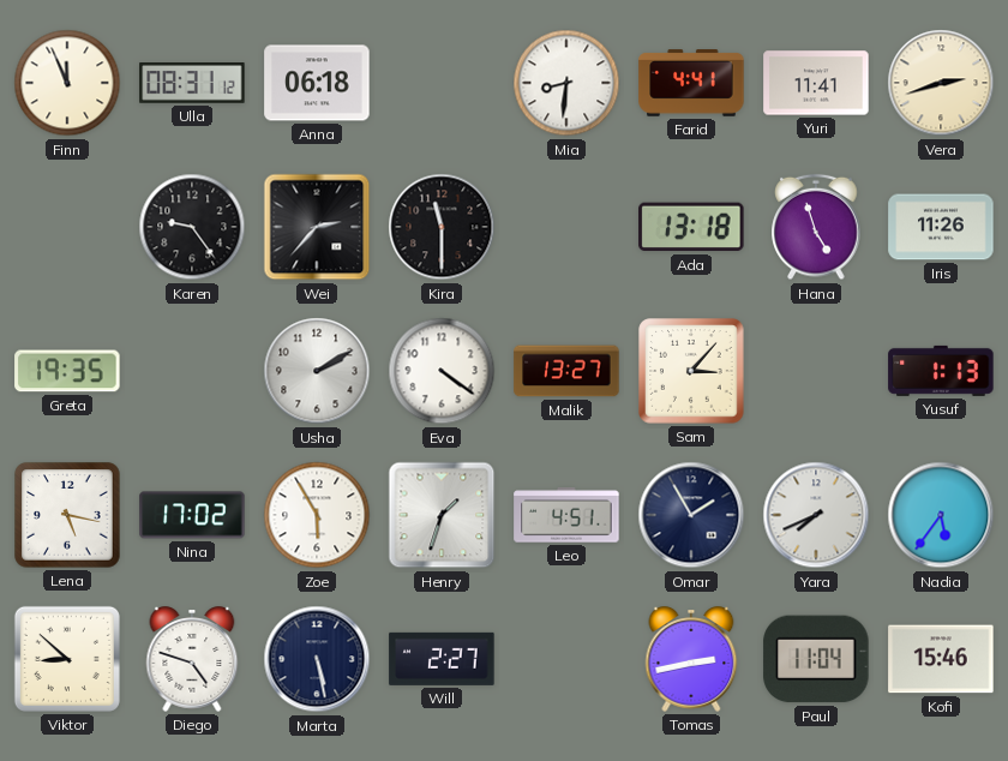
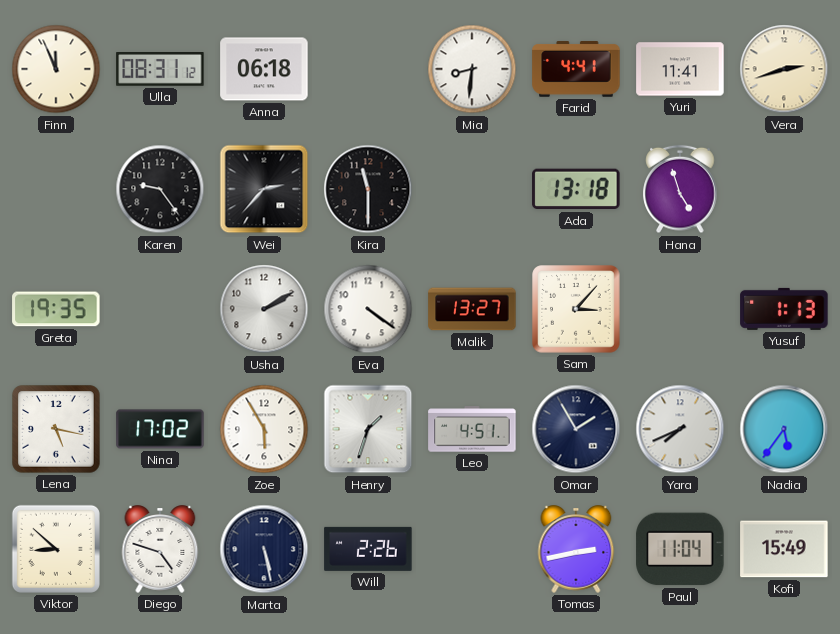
Iris: 11:26 -> none
Will: 2:27 -> 2:26
Kofi: 15:46 -> 15:49
